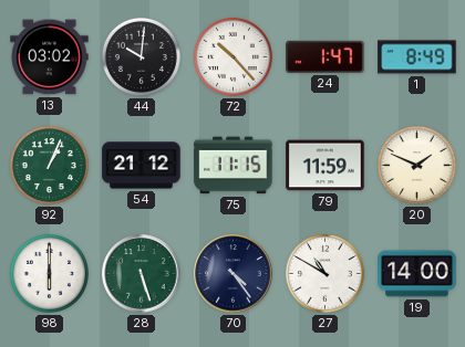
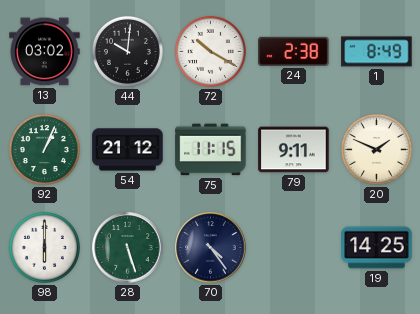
72: 10:23 -> 10:20
24: 1:47 -> 2:38
79: 11:59 -> 9:11
27: 10:50 -> none
19: 14:00 -> 14:25
